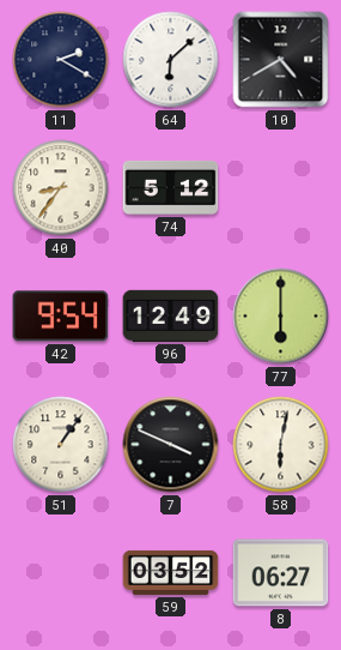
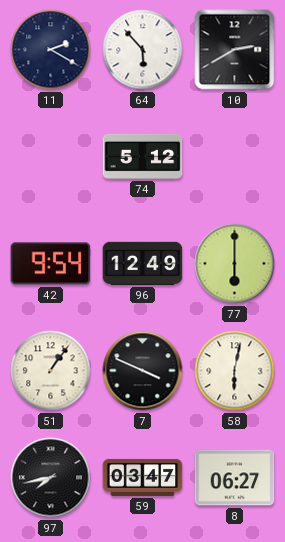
64: 6:08 -> 5:53
10: 4:40 -> 2:40
40: 8:36 -> none
97: none -> 7:43
59: 03:52 -> 03:47
